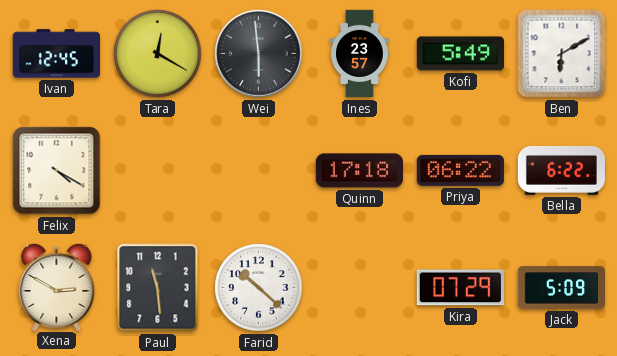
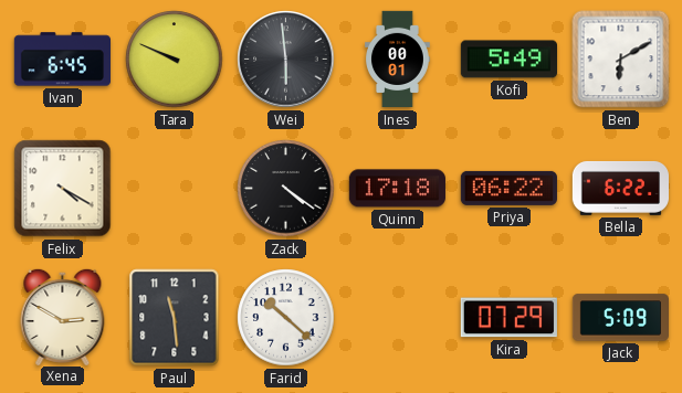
Ivan: 12:45 -> 6:45
Tara: 12:20 -> 9:49
Ines: 23:57 -> 00:01
Zack: none -> 4:21
